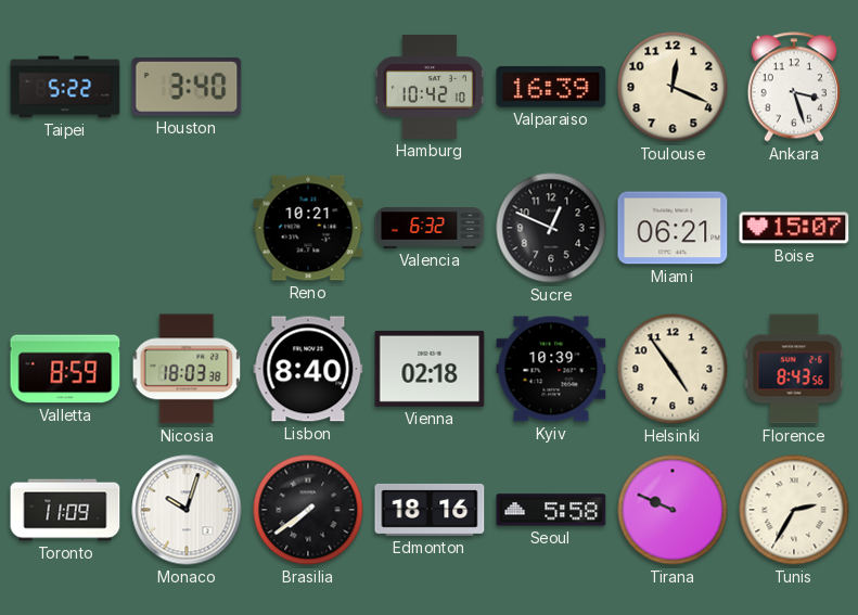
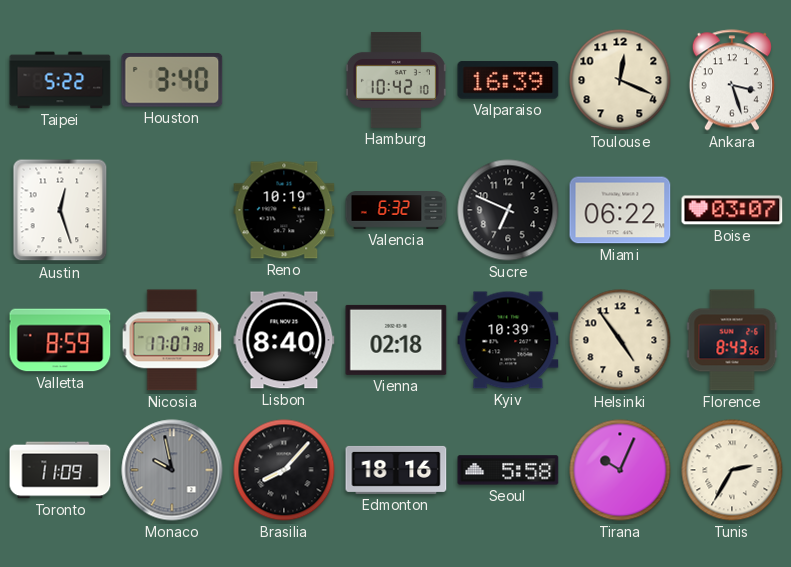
Austin: none -> 12:27
Reno: 10:21 -> 10:19
Sucre: 12:49 -> 6:49
Miami: 06:21 -> 06:22
Boise: 15:07 -> 03:07
Nicosia: 18:03 -> 17:07
Monaco: 10:03 -> 9:58
Monaco dial: white -> grey
Brasilia: 7:39 -> 8:07
Tirana: 9:49 -> 10:04
